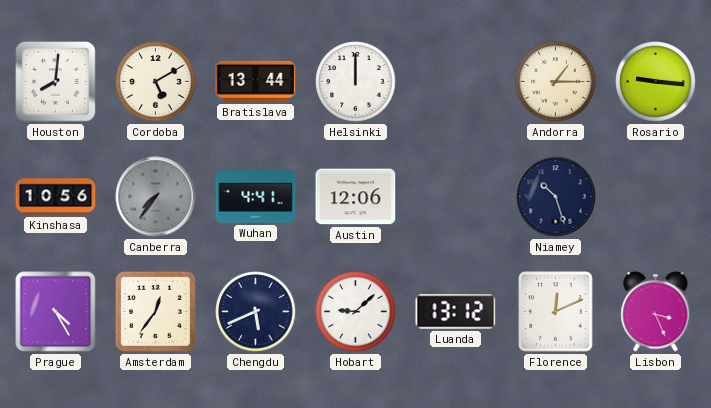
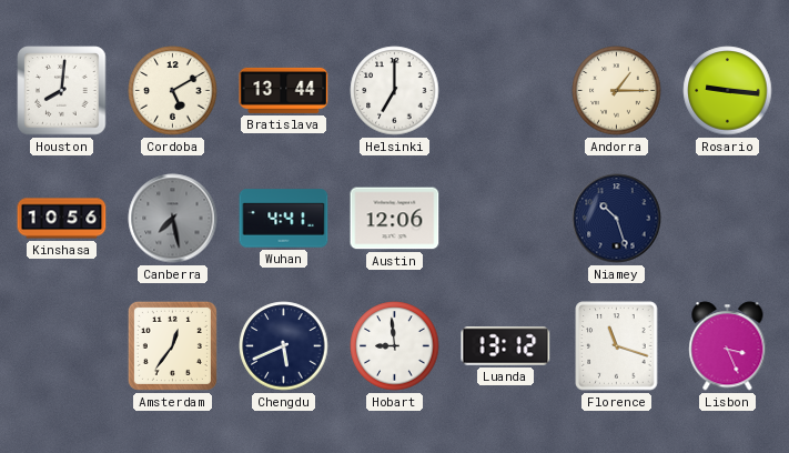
Helsinki: 12:00 -> 7:00
Canberra: 7:36 -> 7:28
Prague: 4:25 -> none
Hobart: 9:08 -> 8:59
Florence: 12:11 -> 11:18
